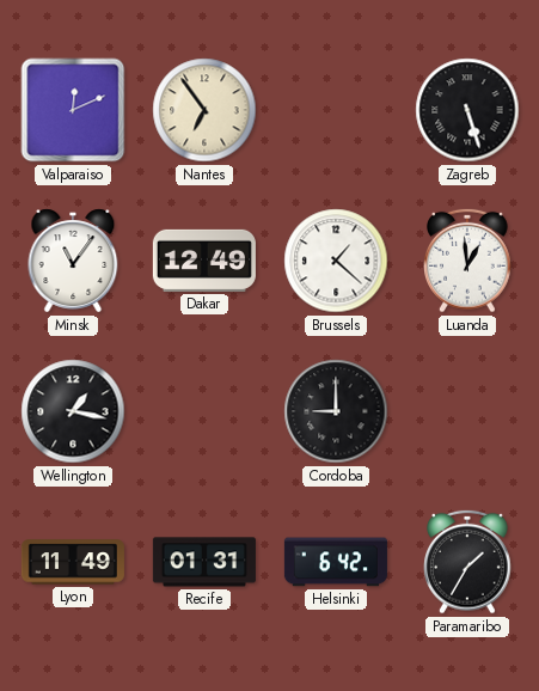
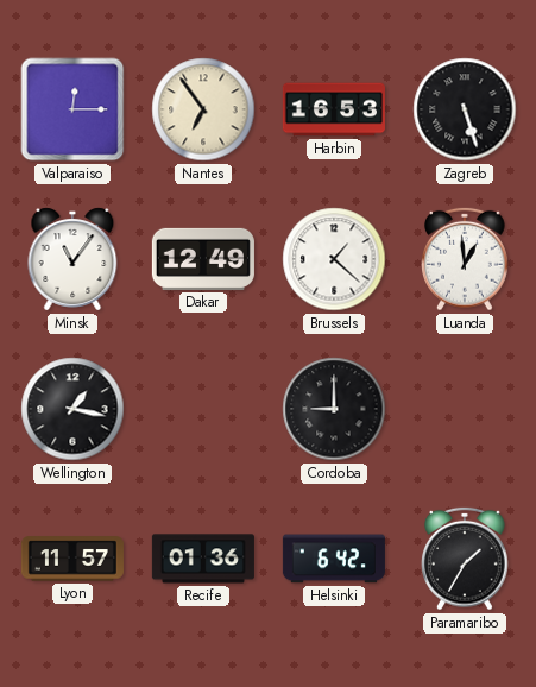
Valparaiso: 12:11 -> 12:15
Harbin: none -> 16:53
Lyon: 11:49 -> 11:57
Recife: 01:31 -> 01:36
